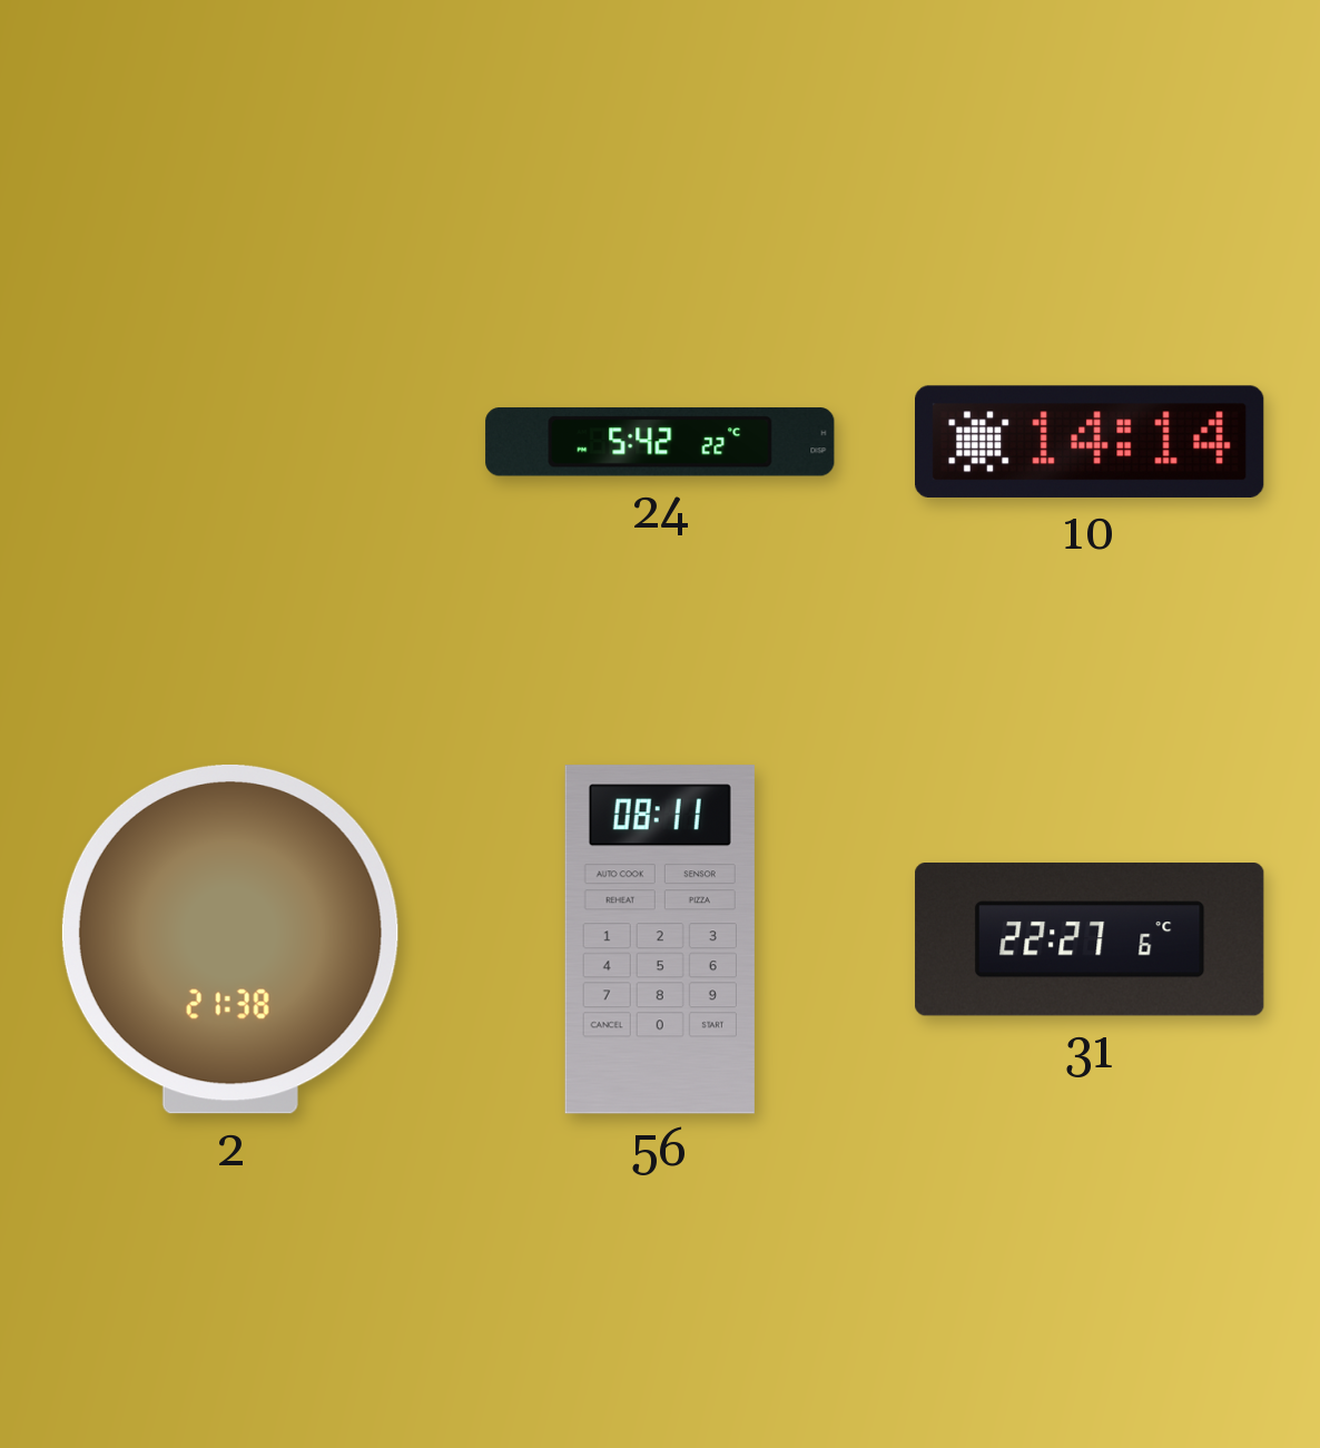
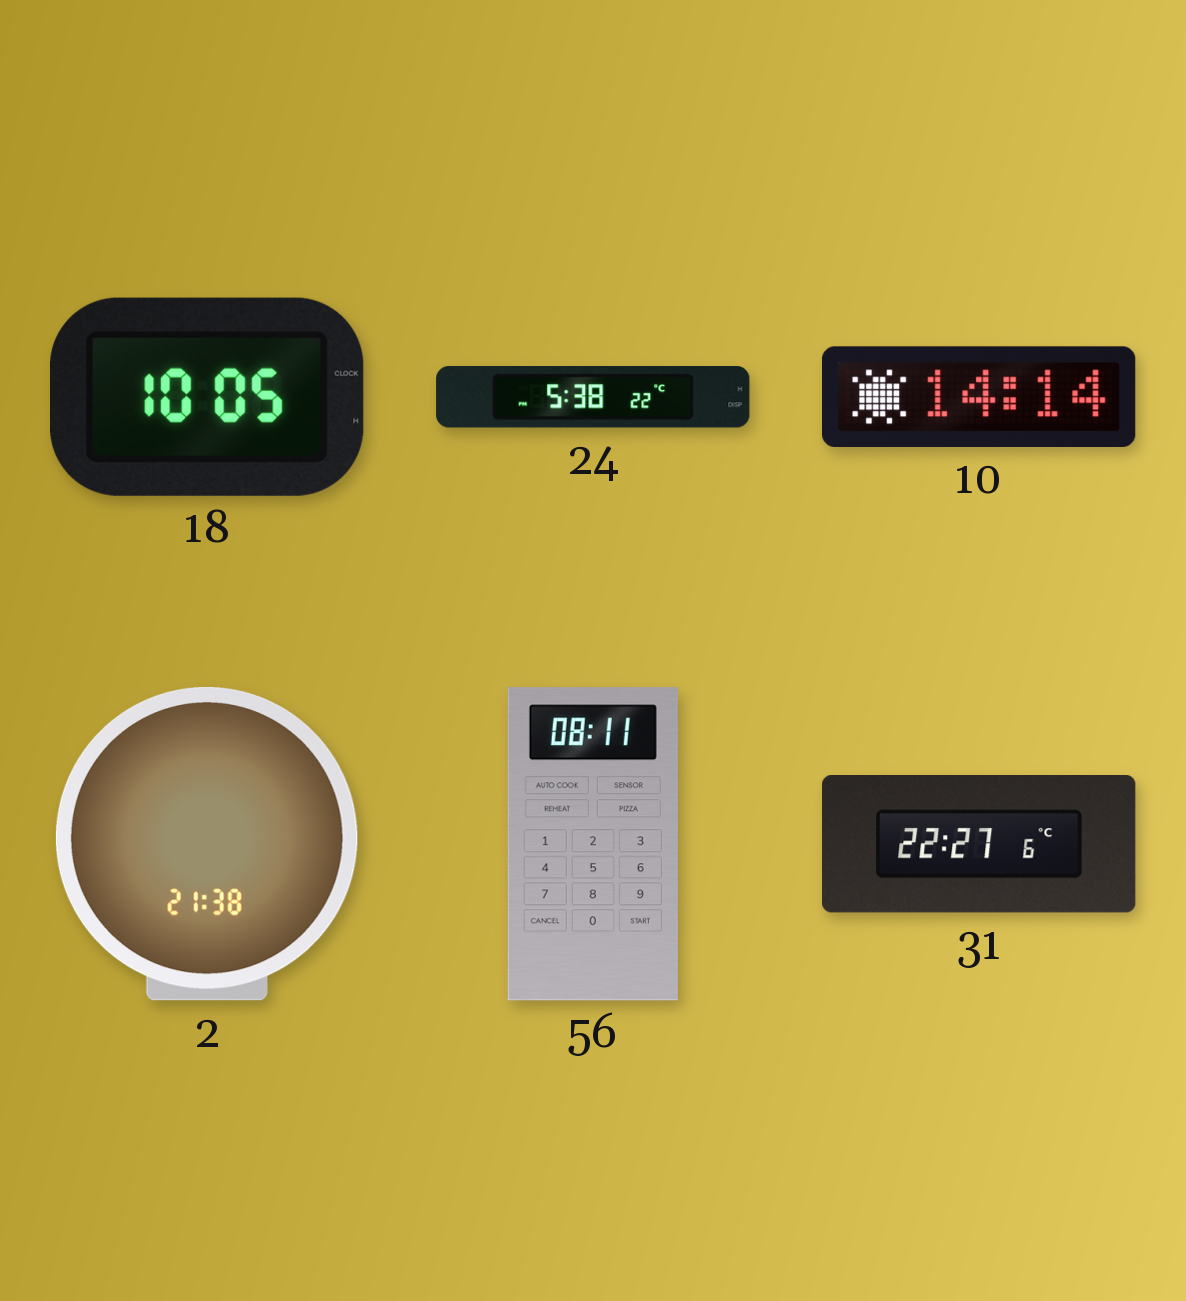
18: none -> 10:05
24: 5:42 -> 5:38
